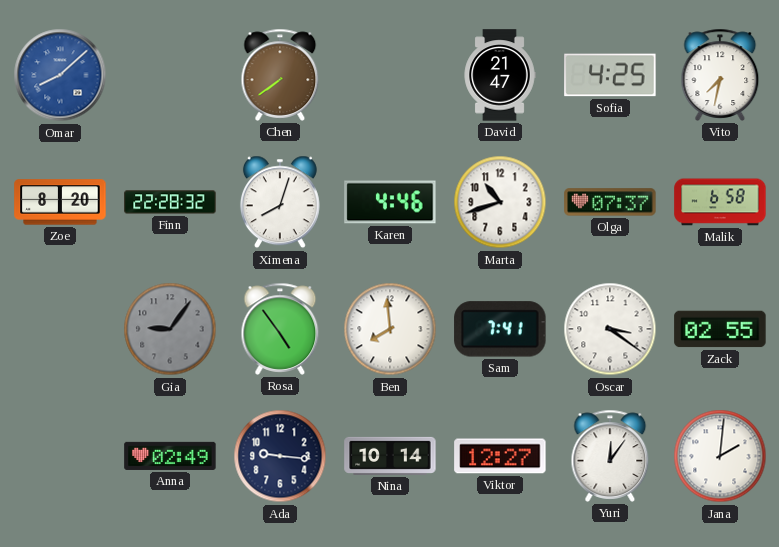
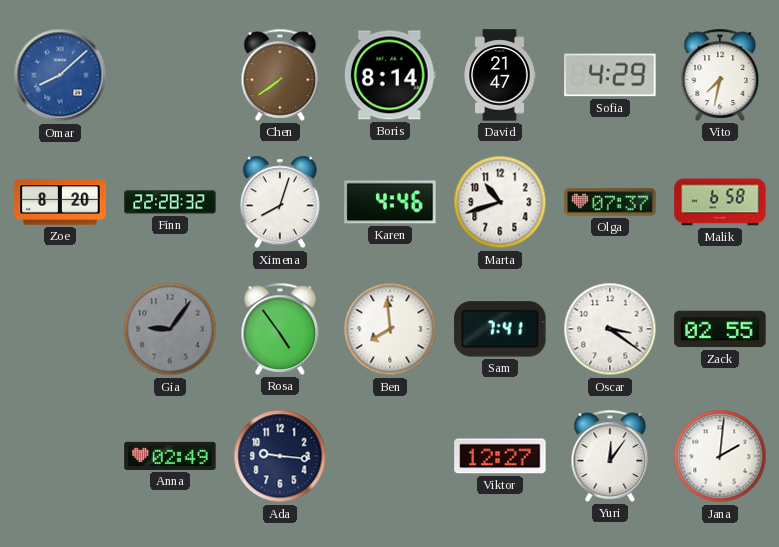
Boris: none -> 8:14
Sofia: 4:25 -> 4:29
Nina: 10:14 -> none
